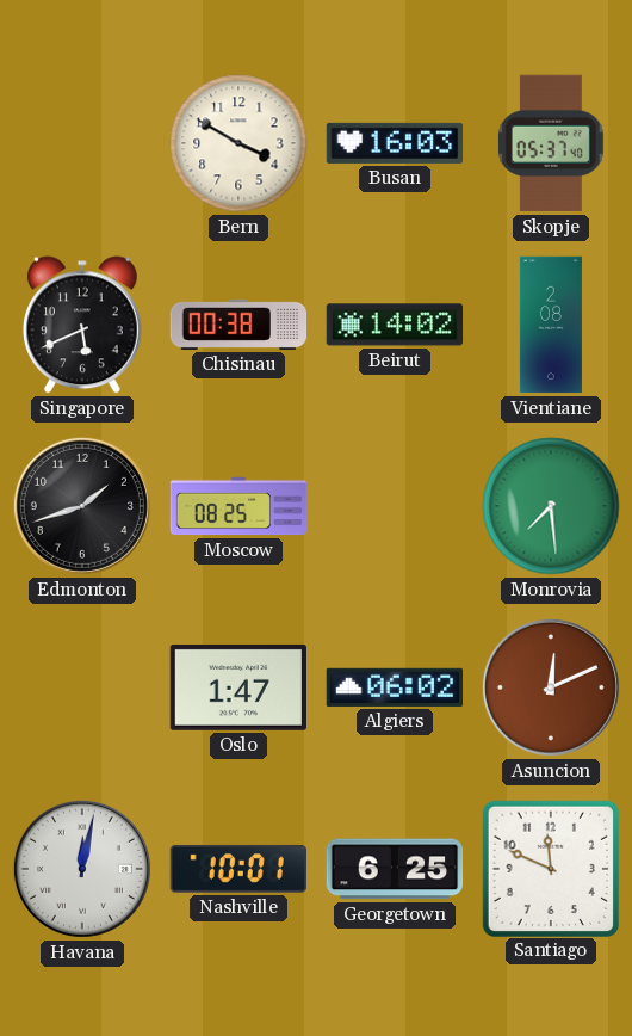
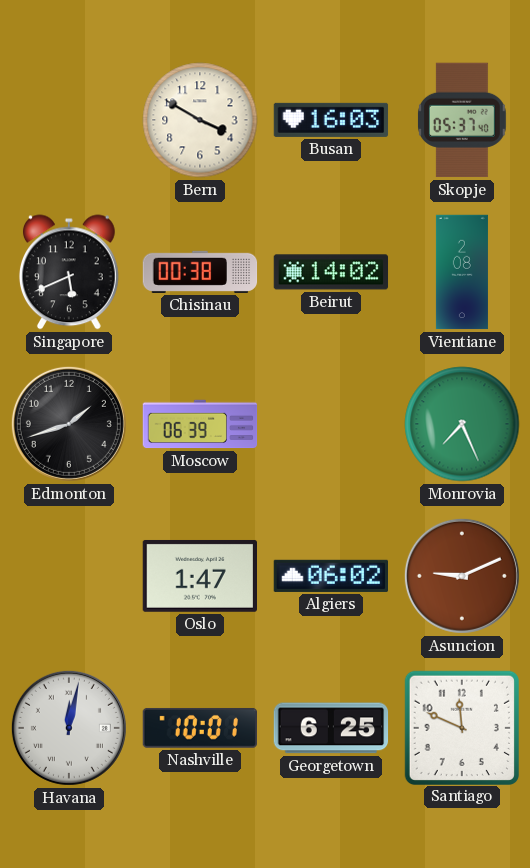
Moscow: 08:25 -> 06:39
Monrovia: 7:29 -> 7:26
Asuncion: 12:11 -> 9:11
